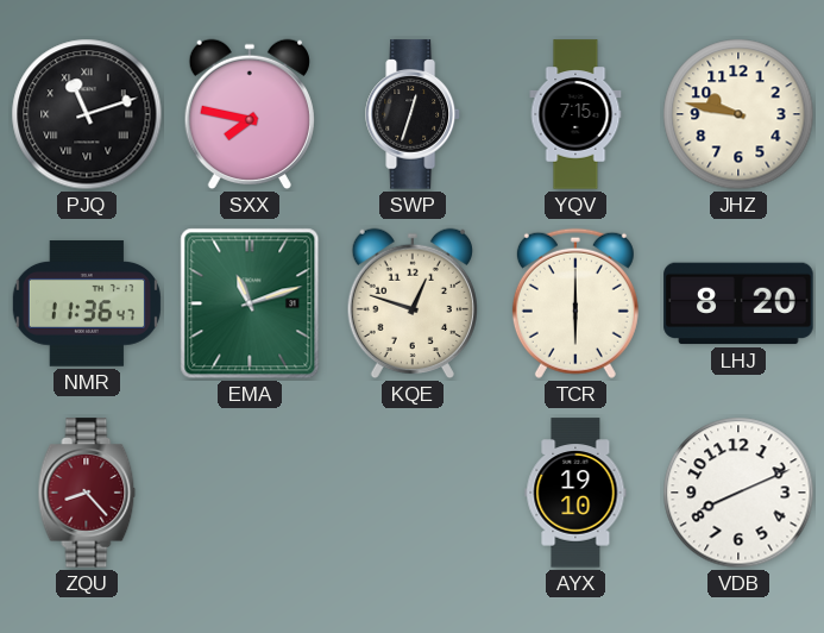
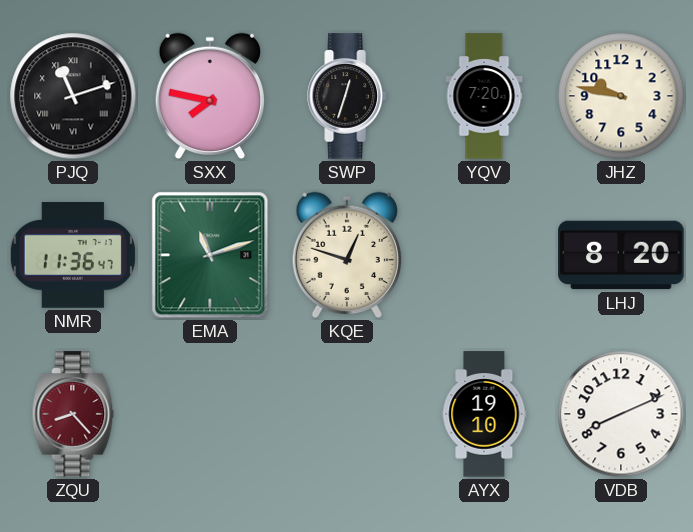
YQV: 7:15 -> 7:20
TCR: 6:00 -> none
